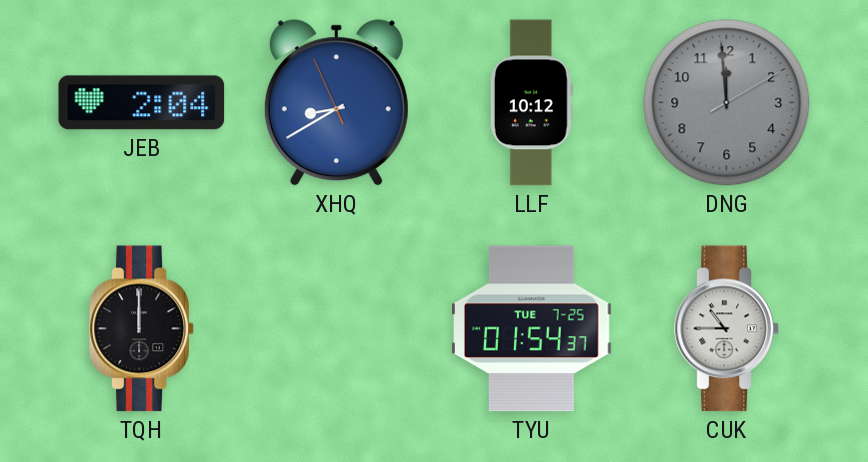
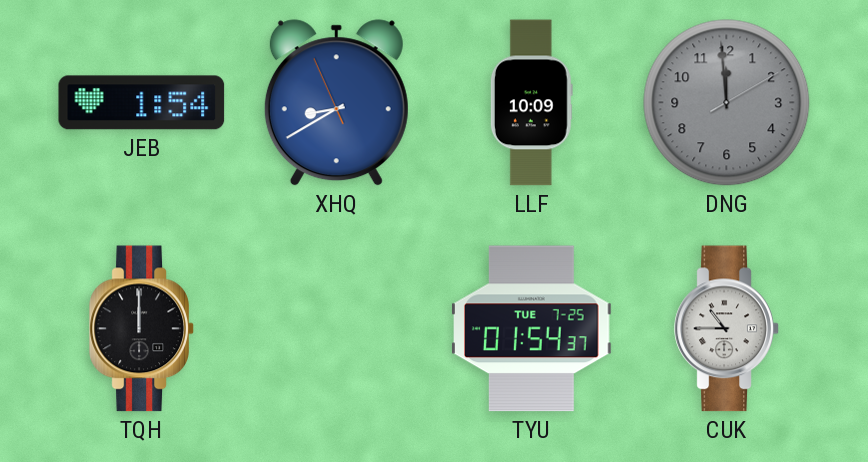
JEB: 2:04 -> 1:54
LLF: 10:12 -> 10:09
